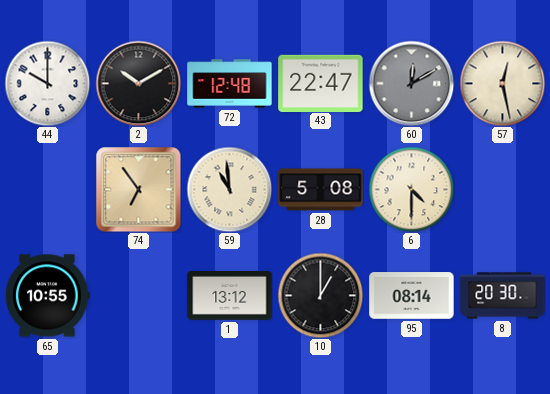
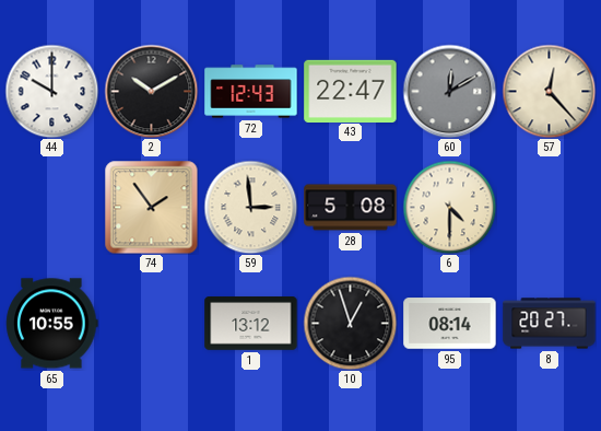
72: 12:48 -> 12:43
57: 12:28 -> 12:23
74: 6:54 -> 1:54
59: 10:59 -> 2:59
10: 1:00 -> 12:57
8: 20:30 -> 20:27
